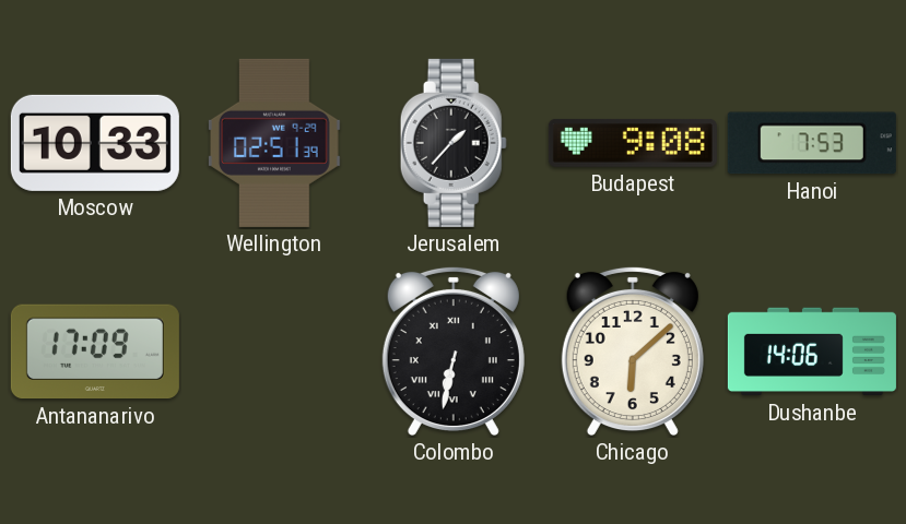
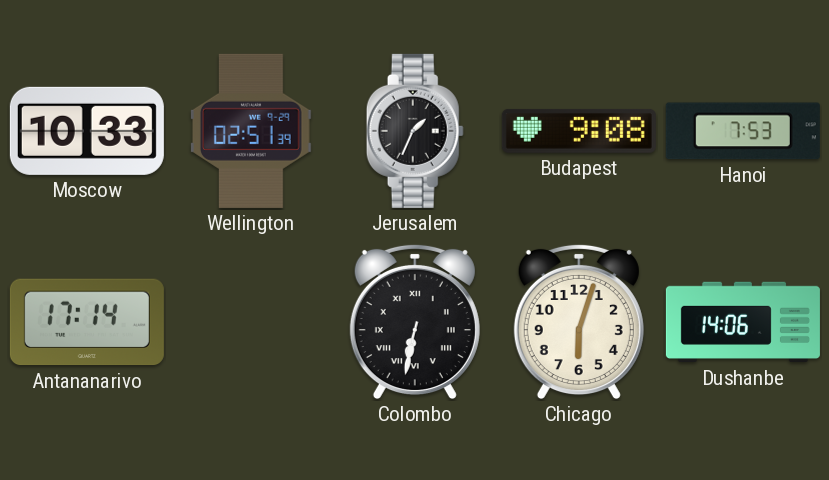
Jerusalem: 1:37 -> 1:34
Antananarivo: 17:09 -> 17:14
Chicago: 6:08 -> 6:03
